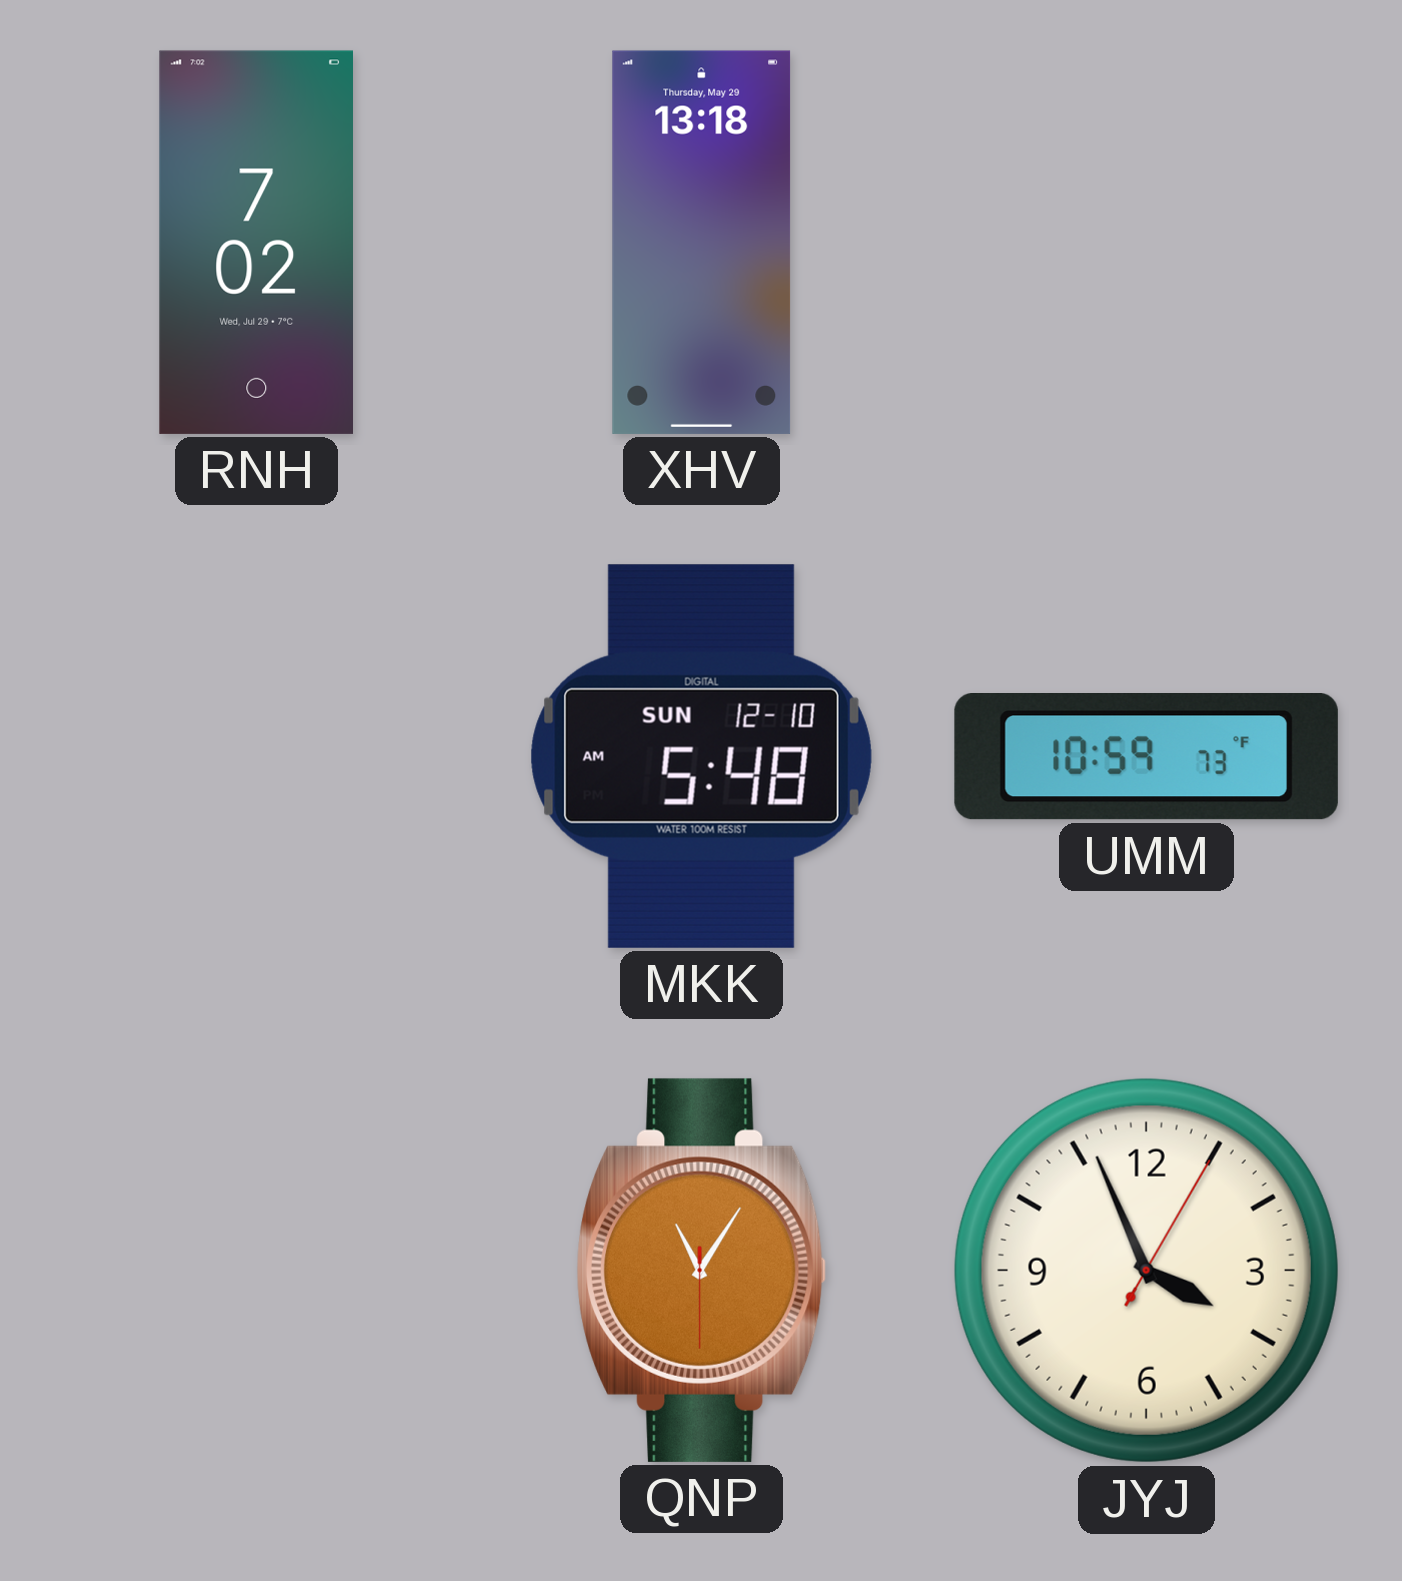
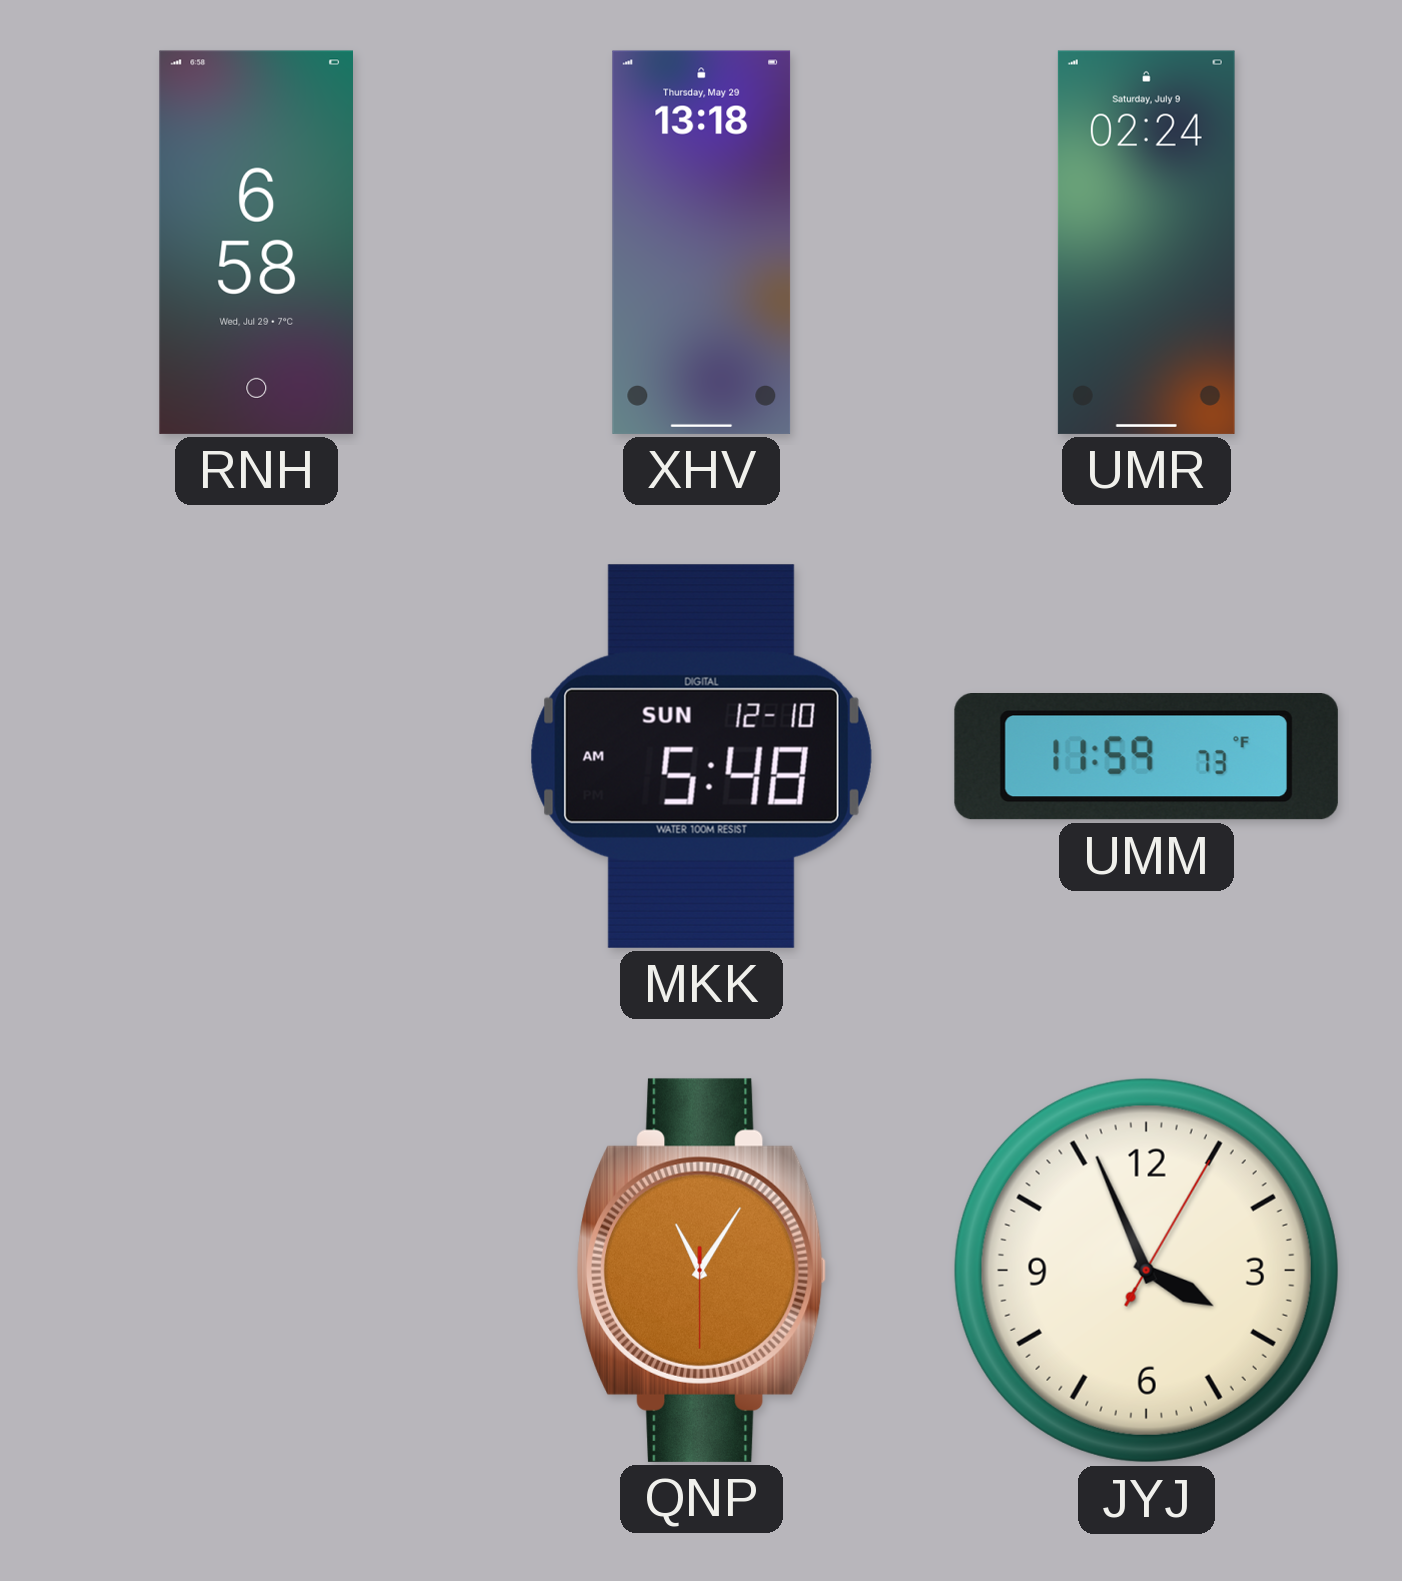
RNH: 7:02 -> 6:58
UMR: none -> 02:24
UMM: 10:59 -> 11:59
